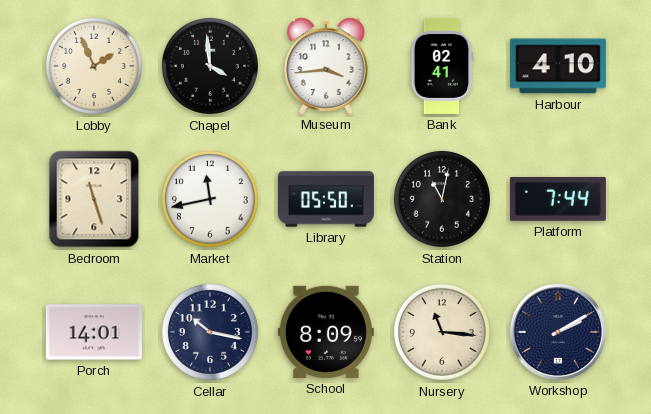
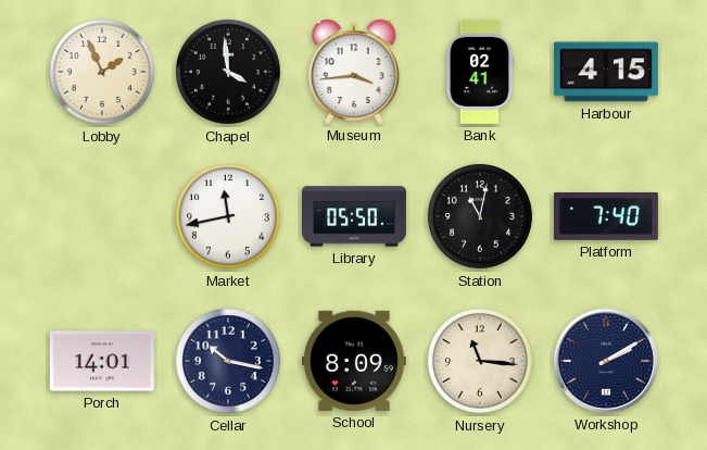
Harbour: 4:10 -> 4:15
Bedroom: 11:27 -> none
Platform: 7:44 -> 7:40
